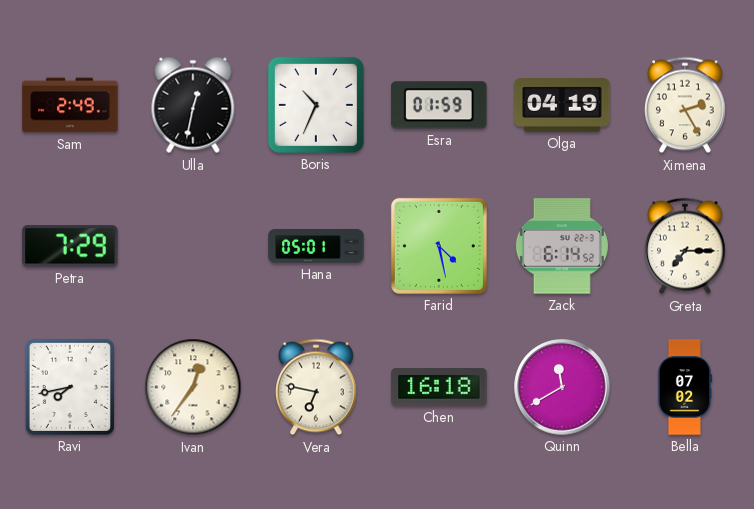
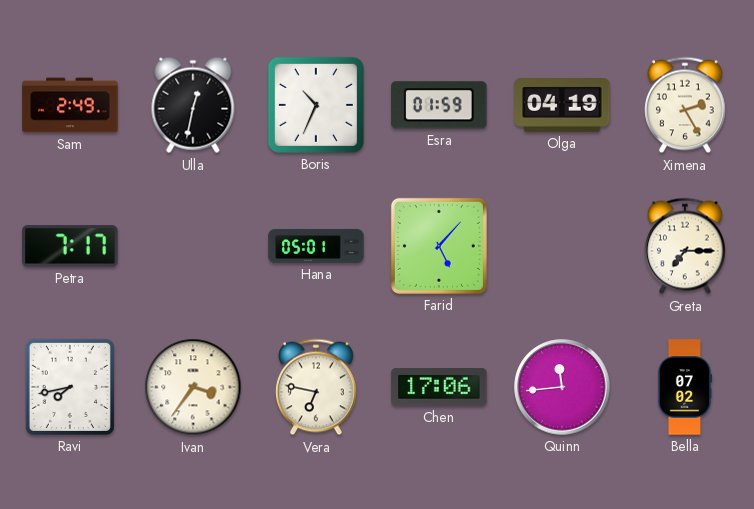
Petra: 7:29 -> 7:17
Farid: 4:28 -> 5:07
Zack: 6:14 -> none
Ivan: 12:36 -> 3:36
Chen: 16:18 -> 17:06
Quinn: 11:40 -> 11:44
